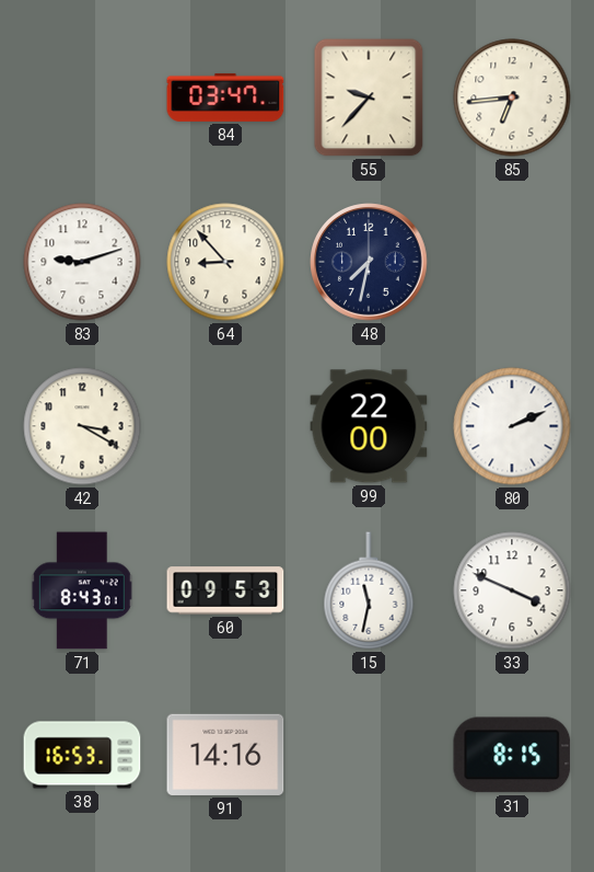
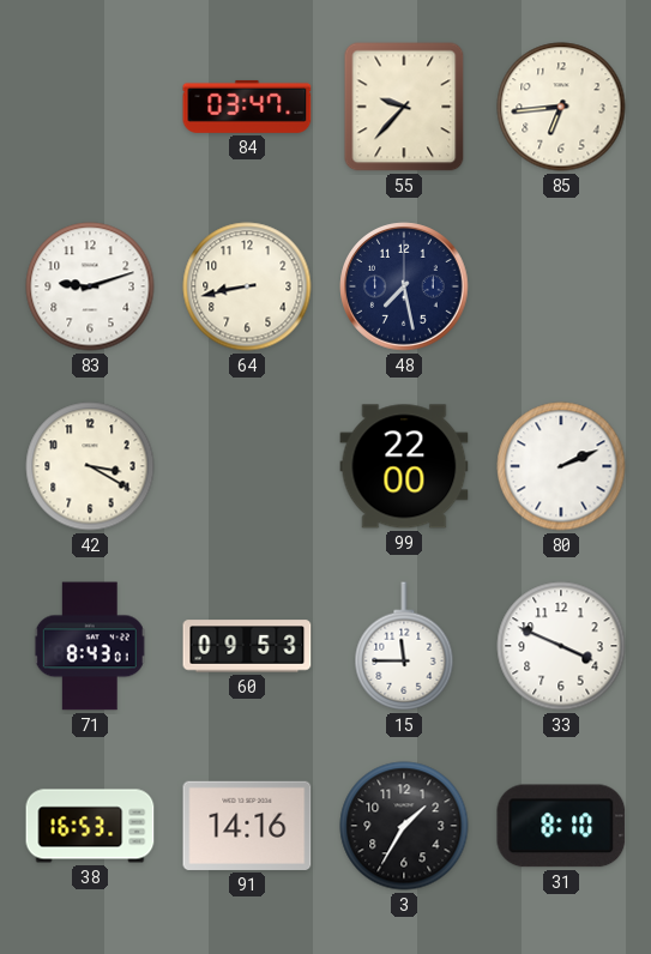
64: 8:53 -> 8:43
48: 7:32 -> 7:28
15: 11:32 -> 11:45
3: none -> 1:35
31: 8:15 -> 8:10
